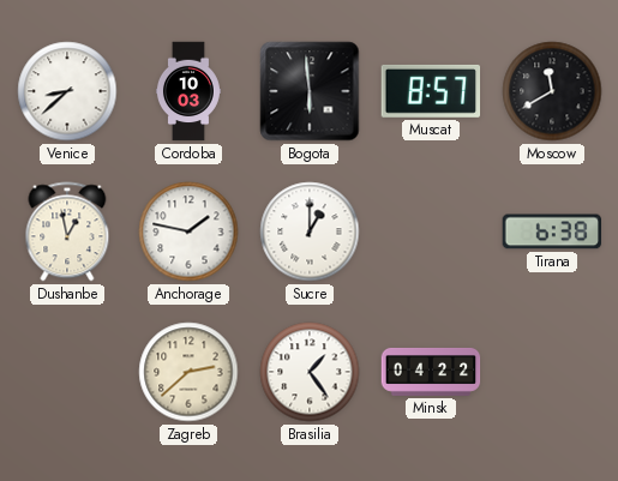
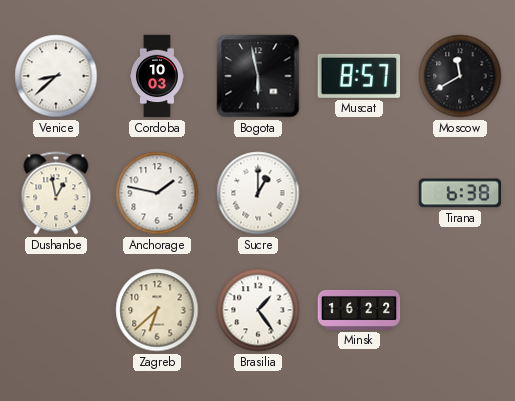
Bogota: 5:59 -> 5:58
Zagreb: 2:38 -> 6:38
Minsk: 04:22 -> 16:22
